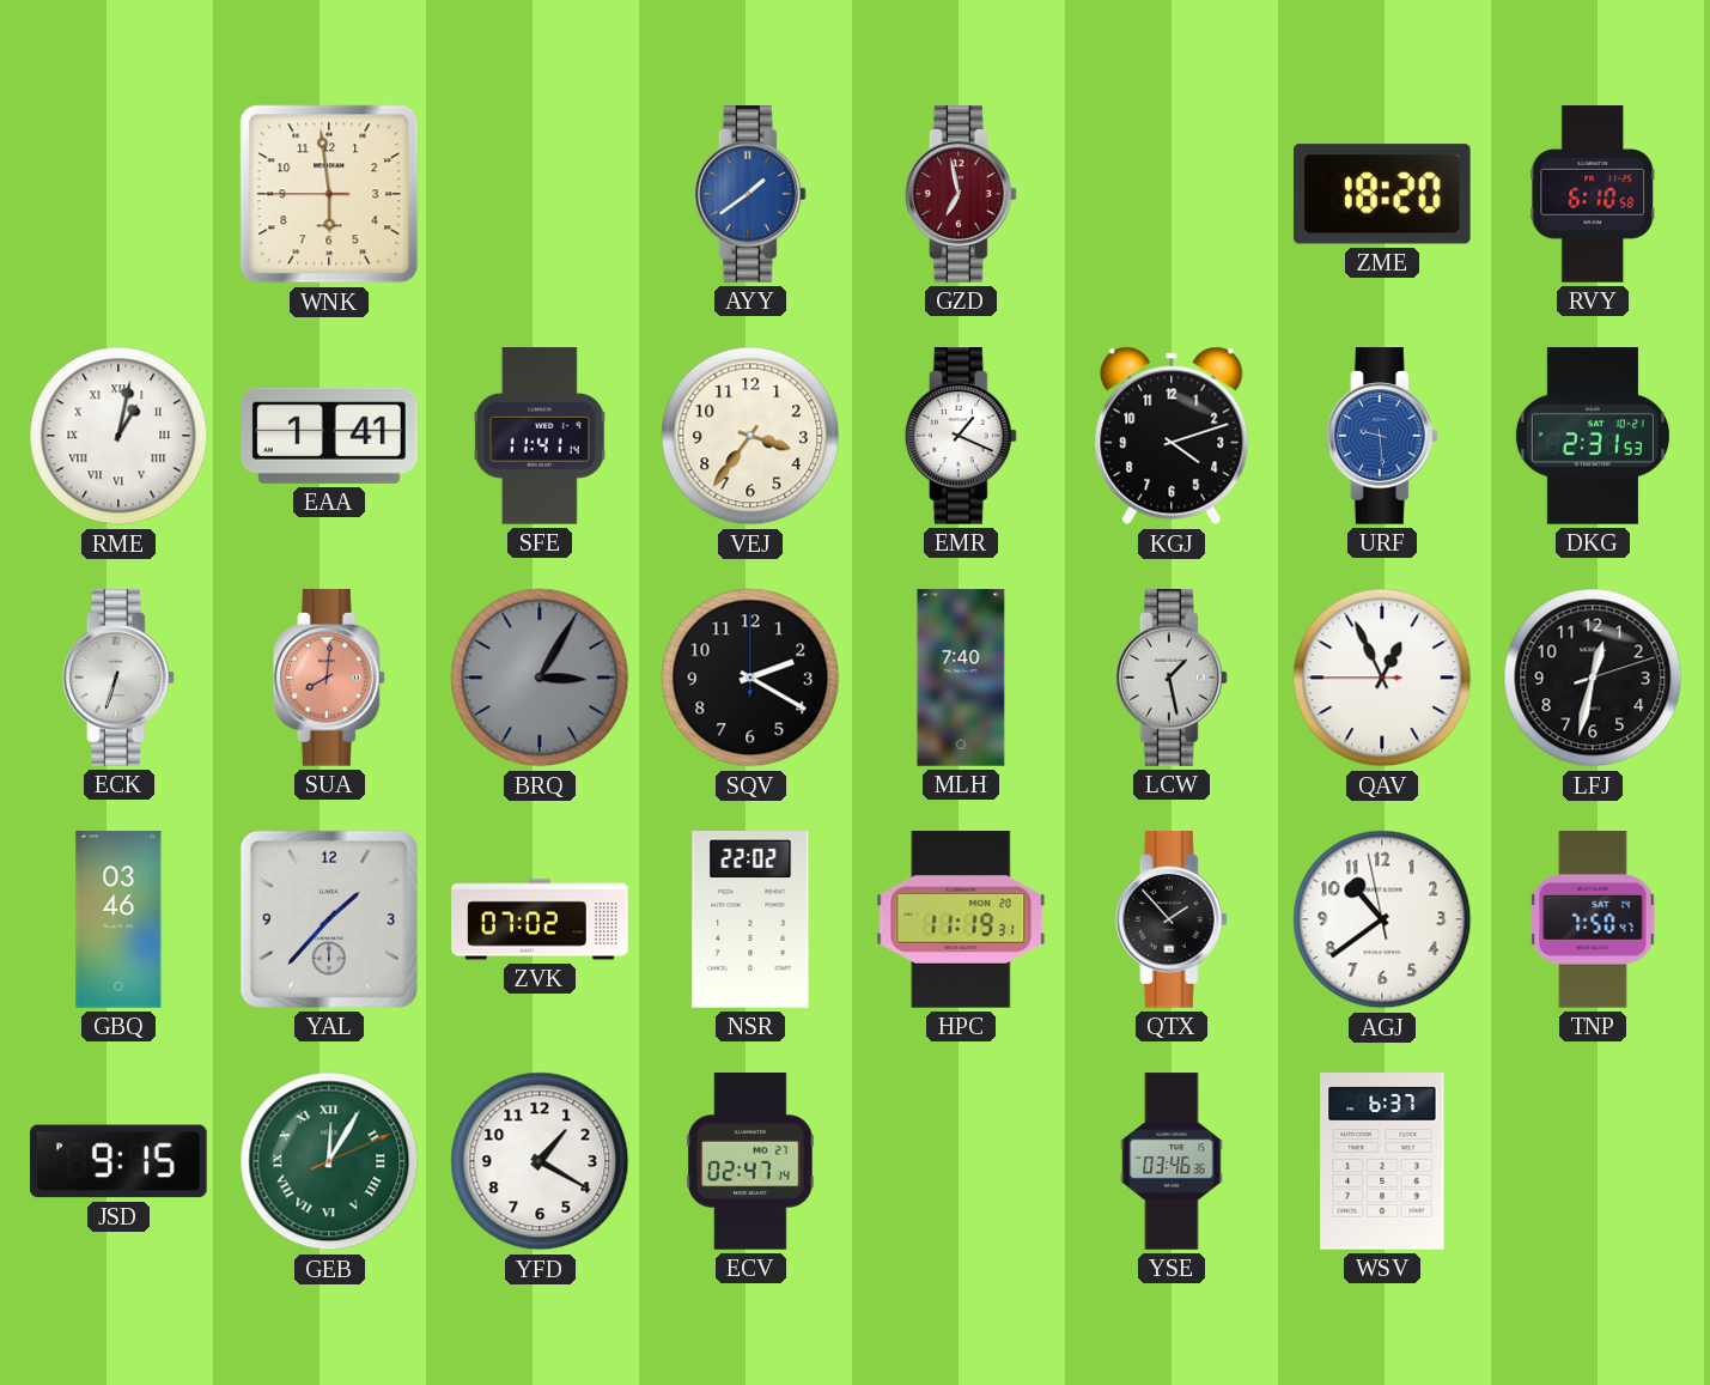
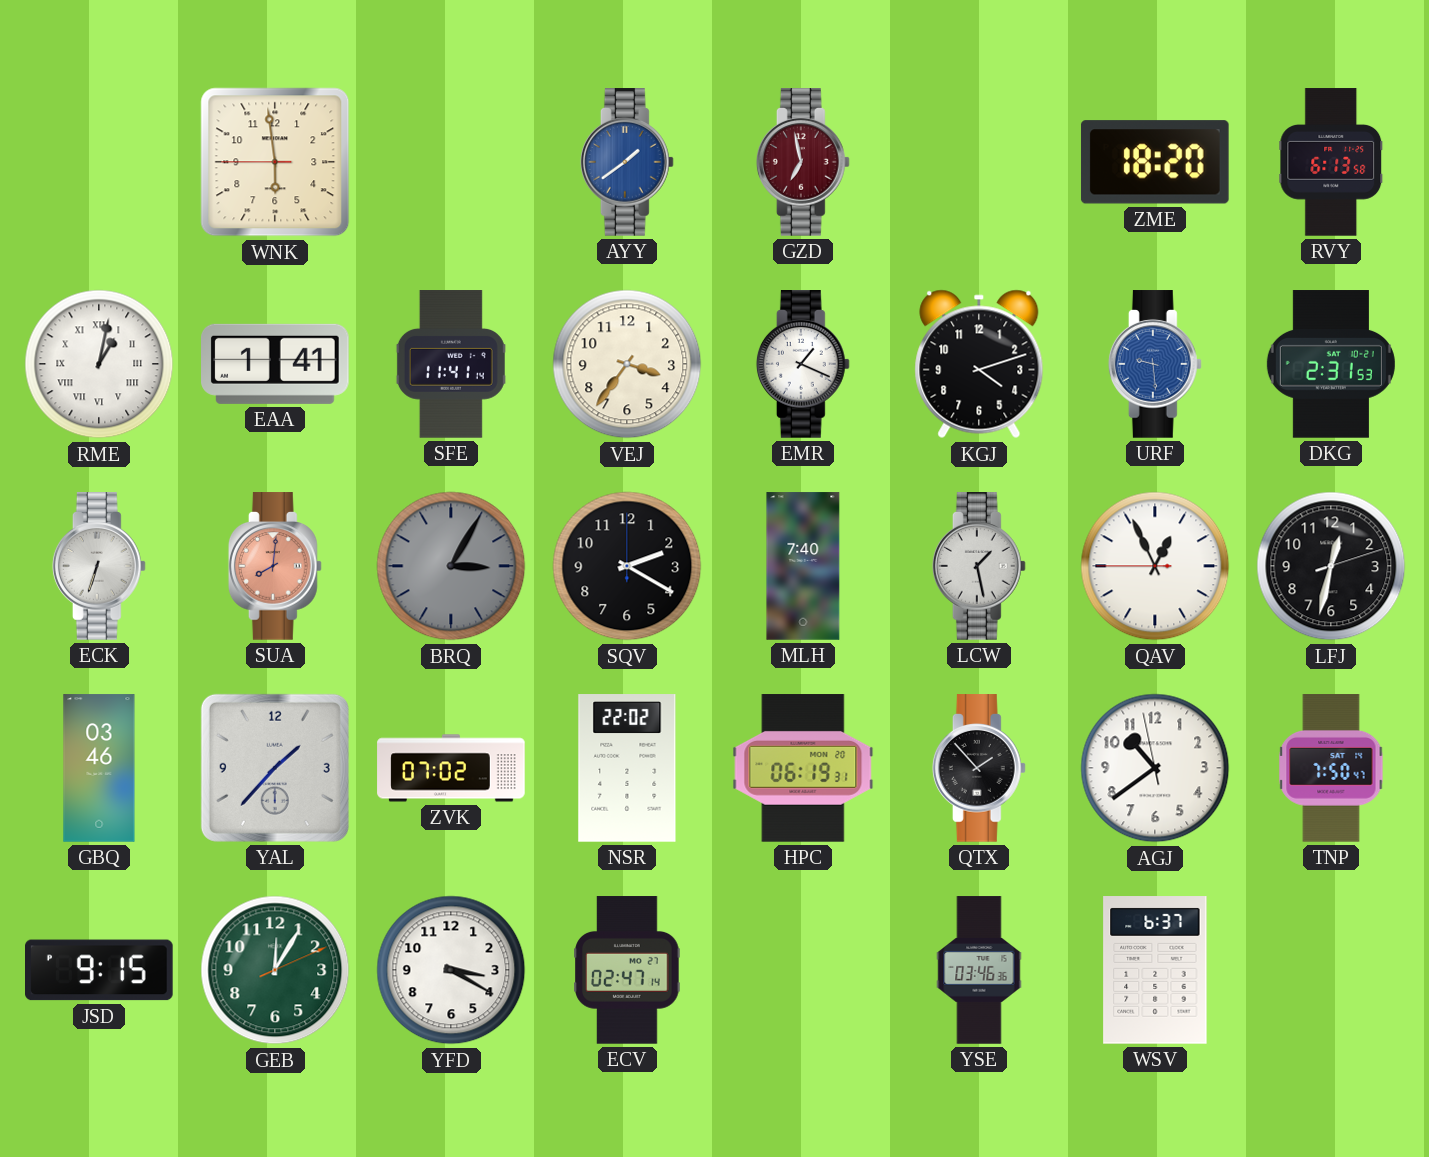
RVY: 6:10 -> 6:13
HPC: 11:19 -> 06:19
GEB numerals: Roman -> Arabic
YFD: 1:20 -> 3:20
